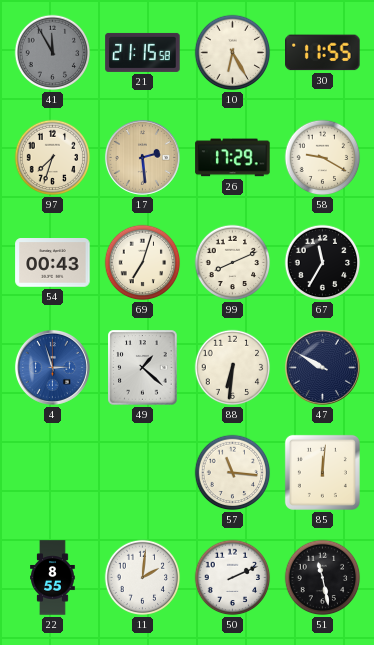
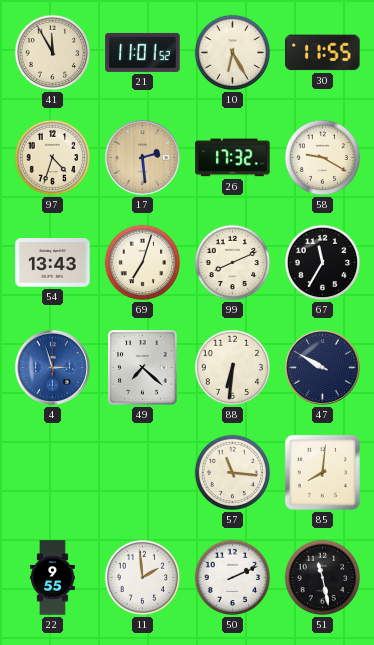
41 dial: grey -> cream
21: 21:15 -> 11:01
97: 7:33 -> 4:33
26: 17:29 -> 17:32
54: 00:43 -> 13:43
49: 1:22 -> 7:22
85: 12:01 -> 8:01
22: 8:55 -> 9:55
11: 2:01 -> 1:59
